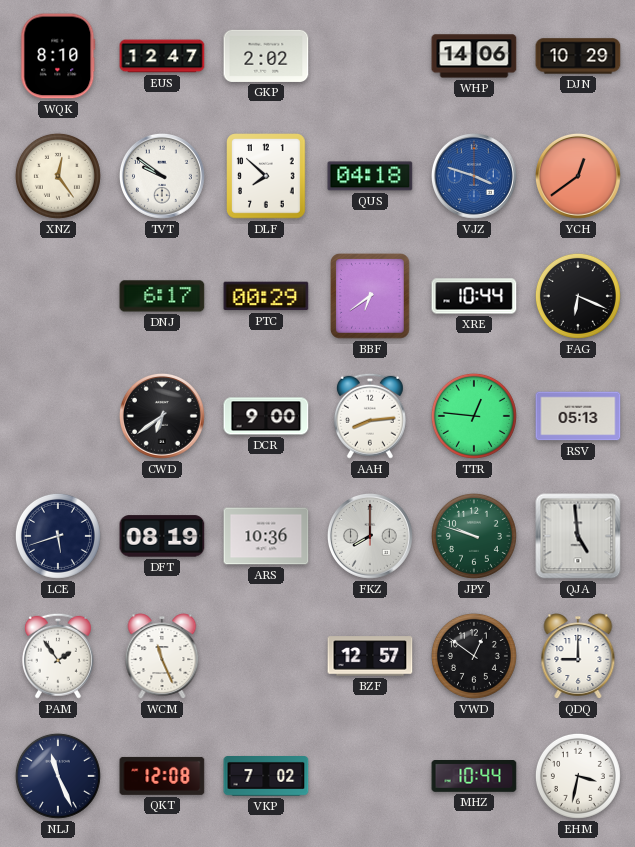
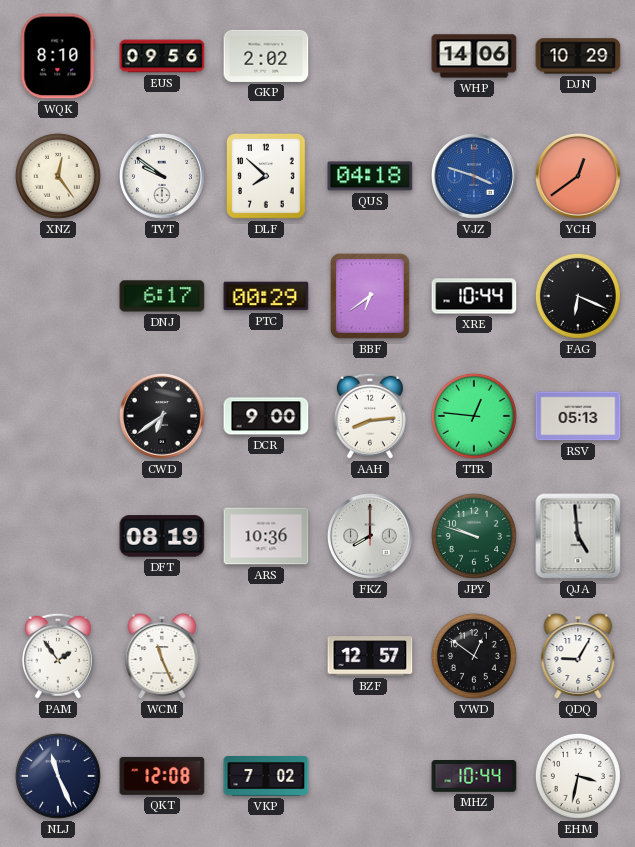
EUS: 12:47 -> 09:56
LCE: 5:42 -> none
QDQ: 9:00 -> 9:05
